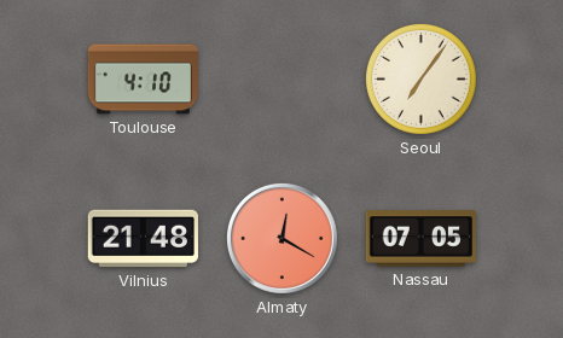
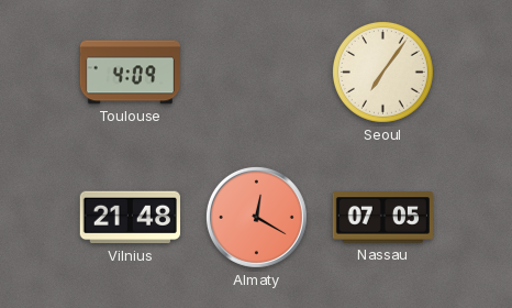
Toulouse: 4:10 -> 4:09
